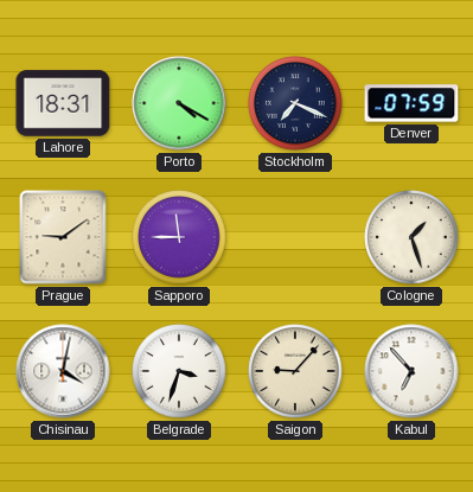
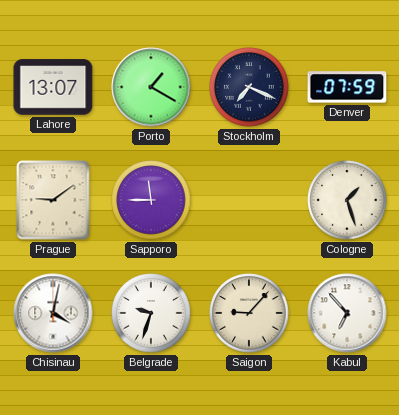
Lahore: 18:31 -> 13:07
Porto: 4:20 -> 1:20
Belgrade: 3:33 -> 9:33
